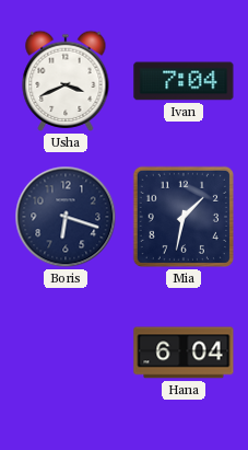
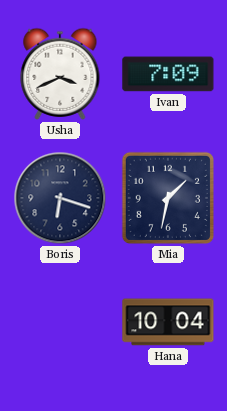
Ivan: 7:04 -> 7:09
Hana: 6:04 -> 10:04
